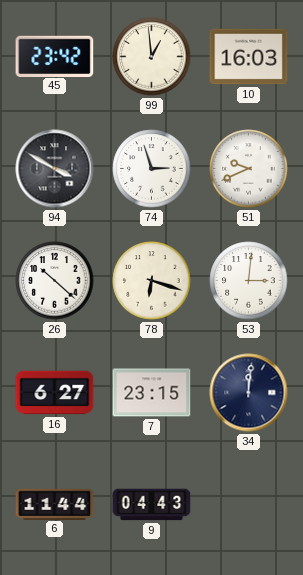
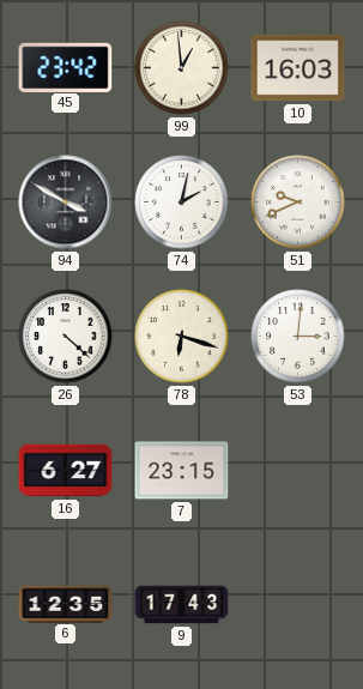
74: 2:57 -> 2:02
26: 10:22 -> 4:22
34: 12:01 -> none
6: 11:44 -> 12:35
9: 04:43 -> 17:43
